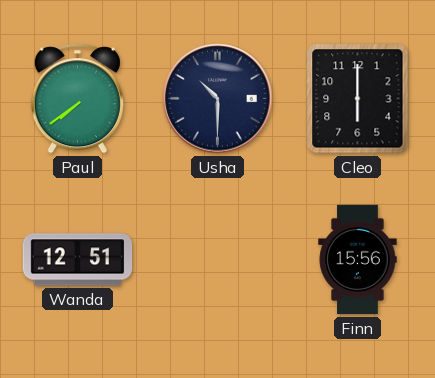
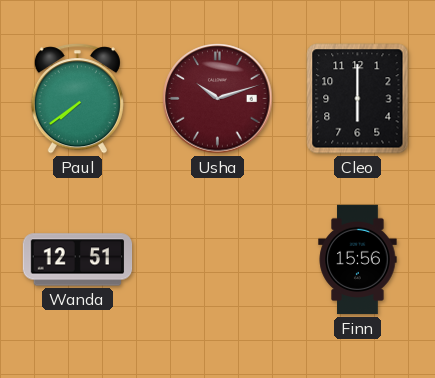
Usha: 10:30 -> 10:12
Usha dial: navy -> burgundy
